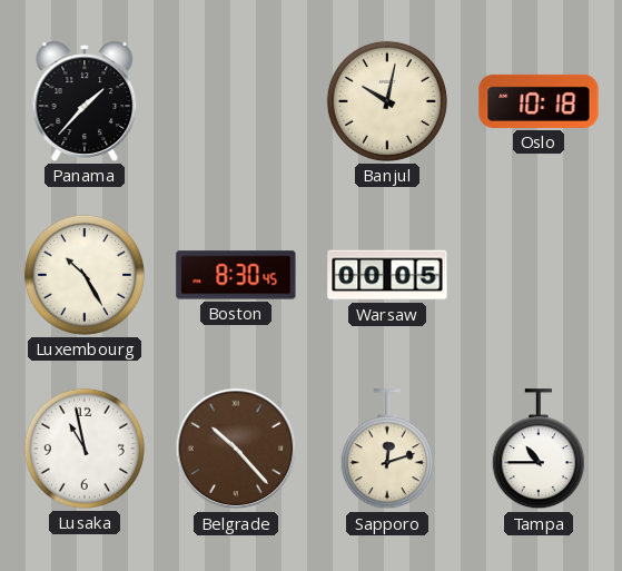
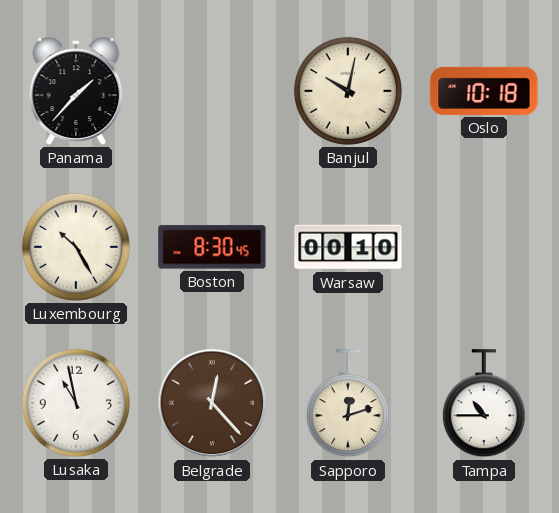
Warsaw: 00:05 -> 00:10
Belgrade: 10:23 -> 12:23
